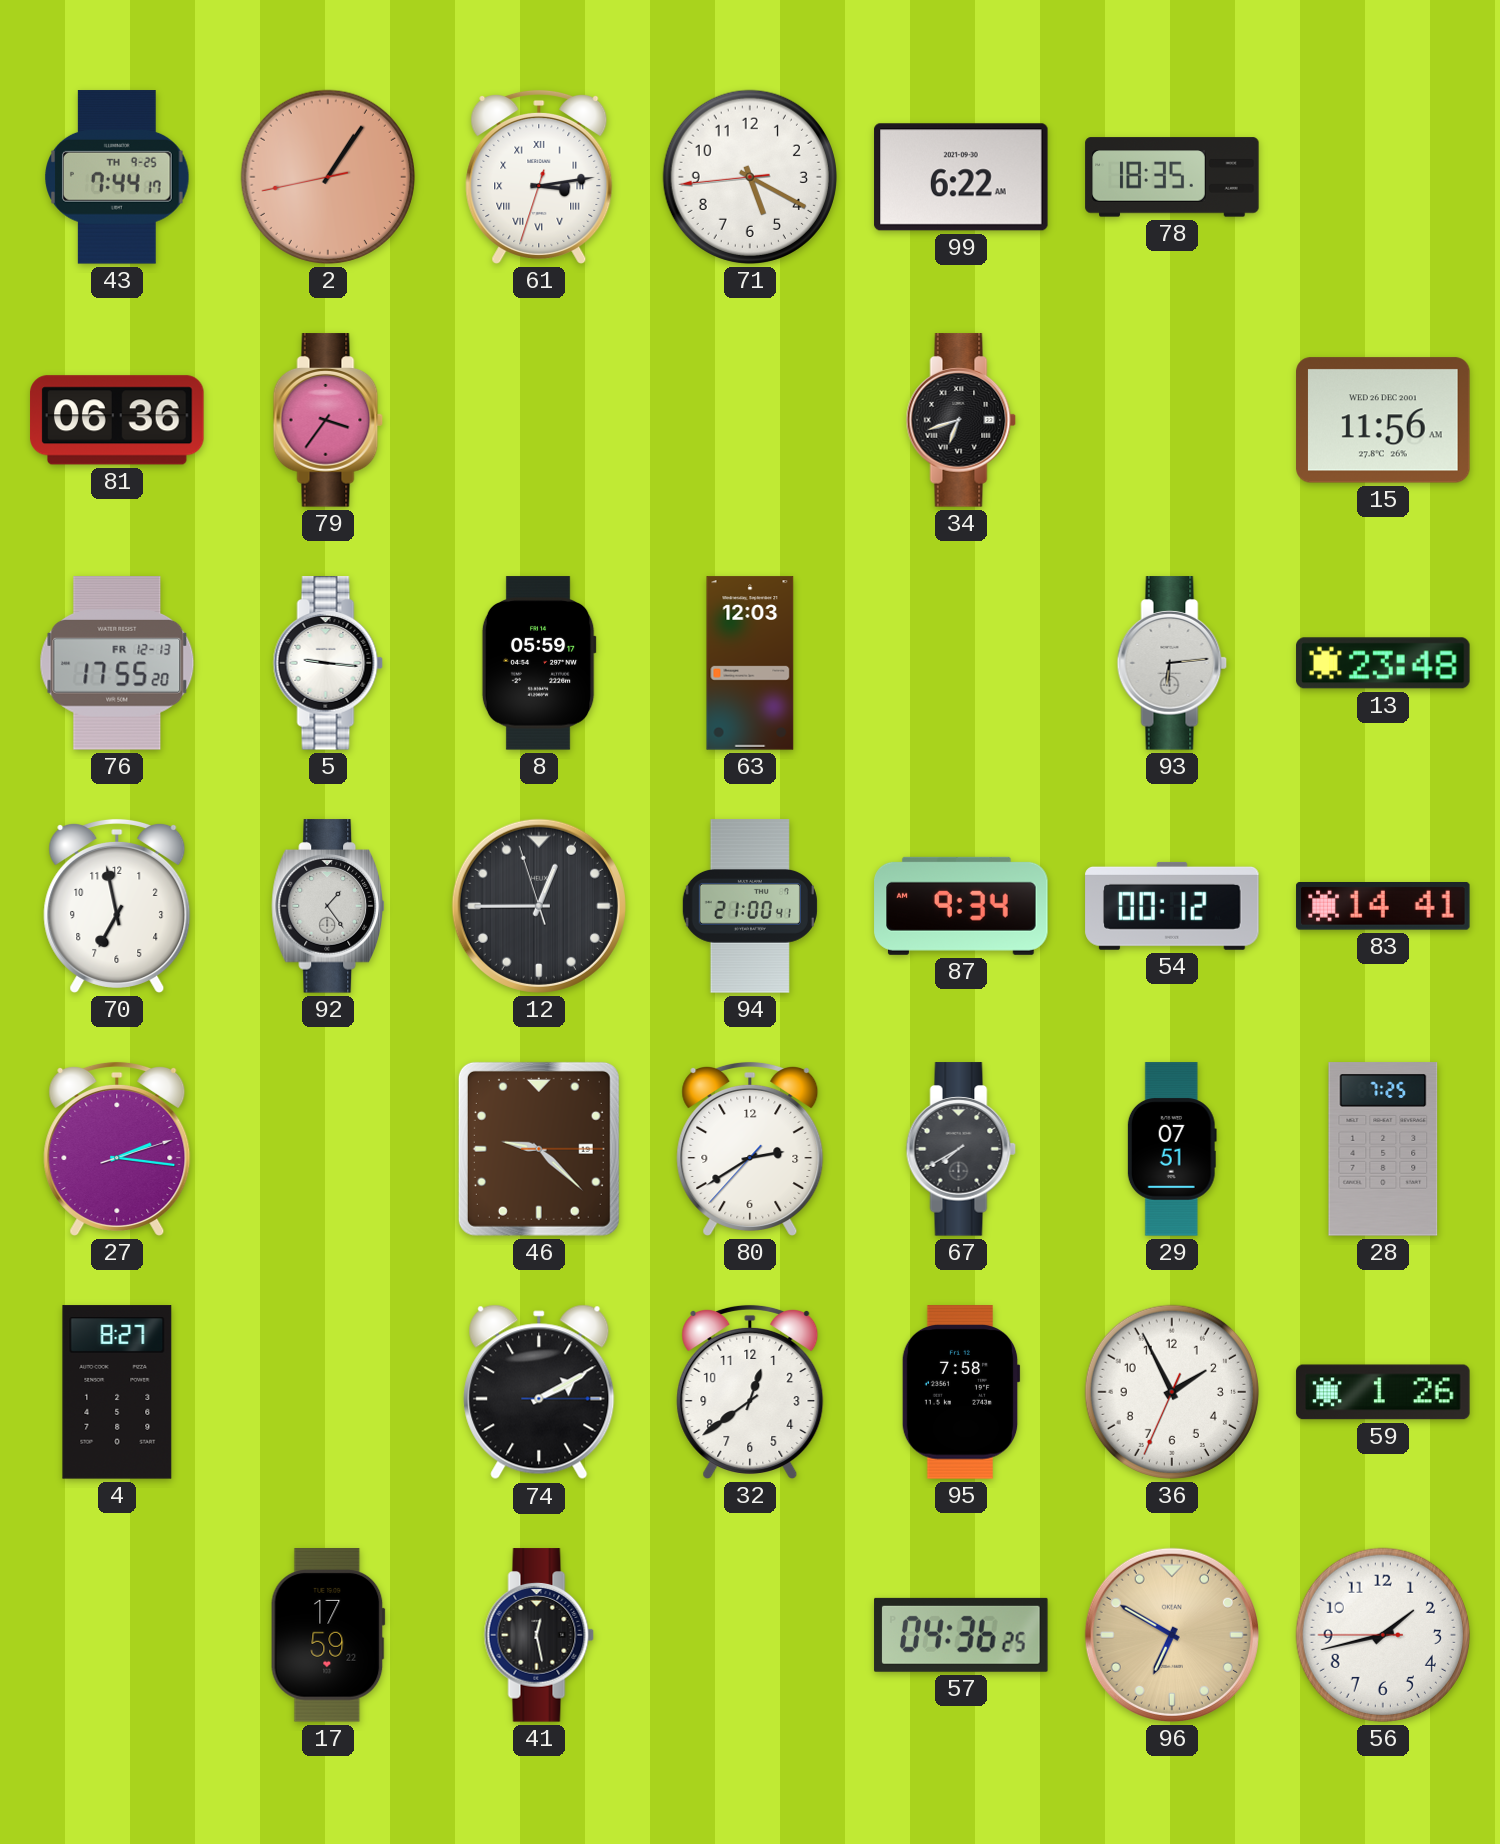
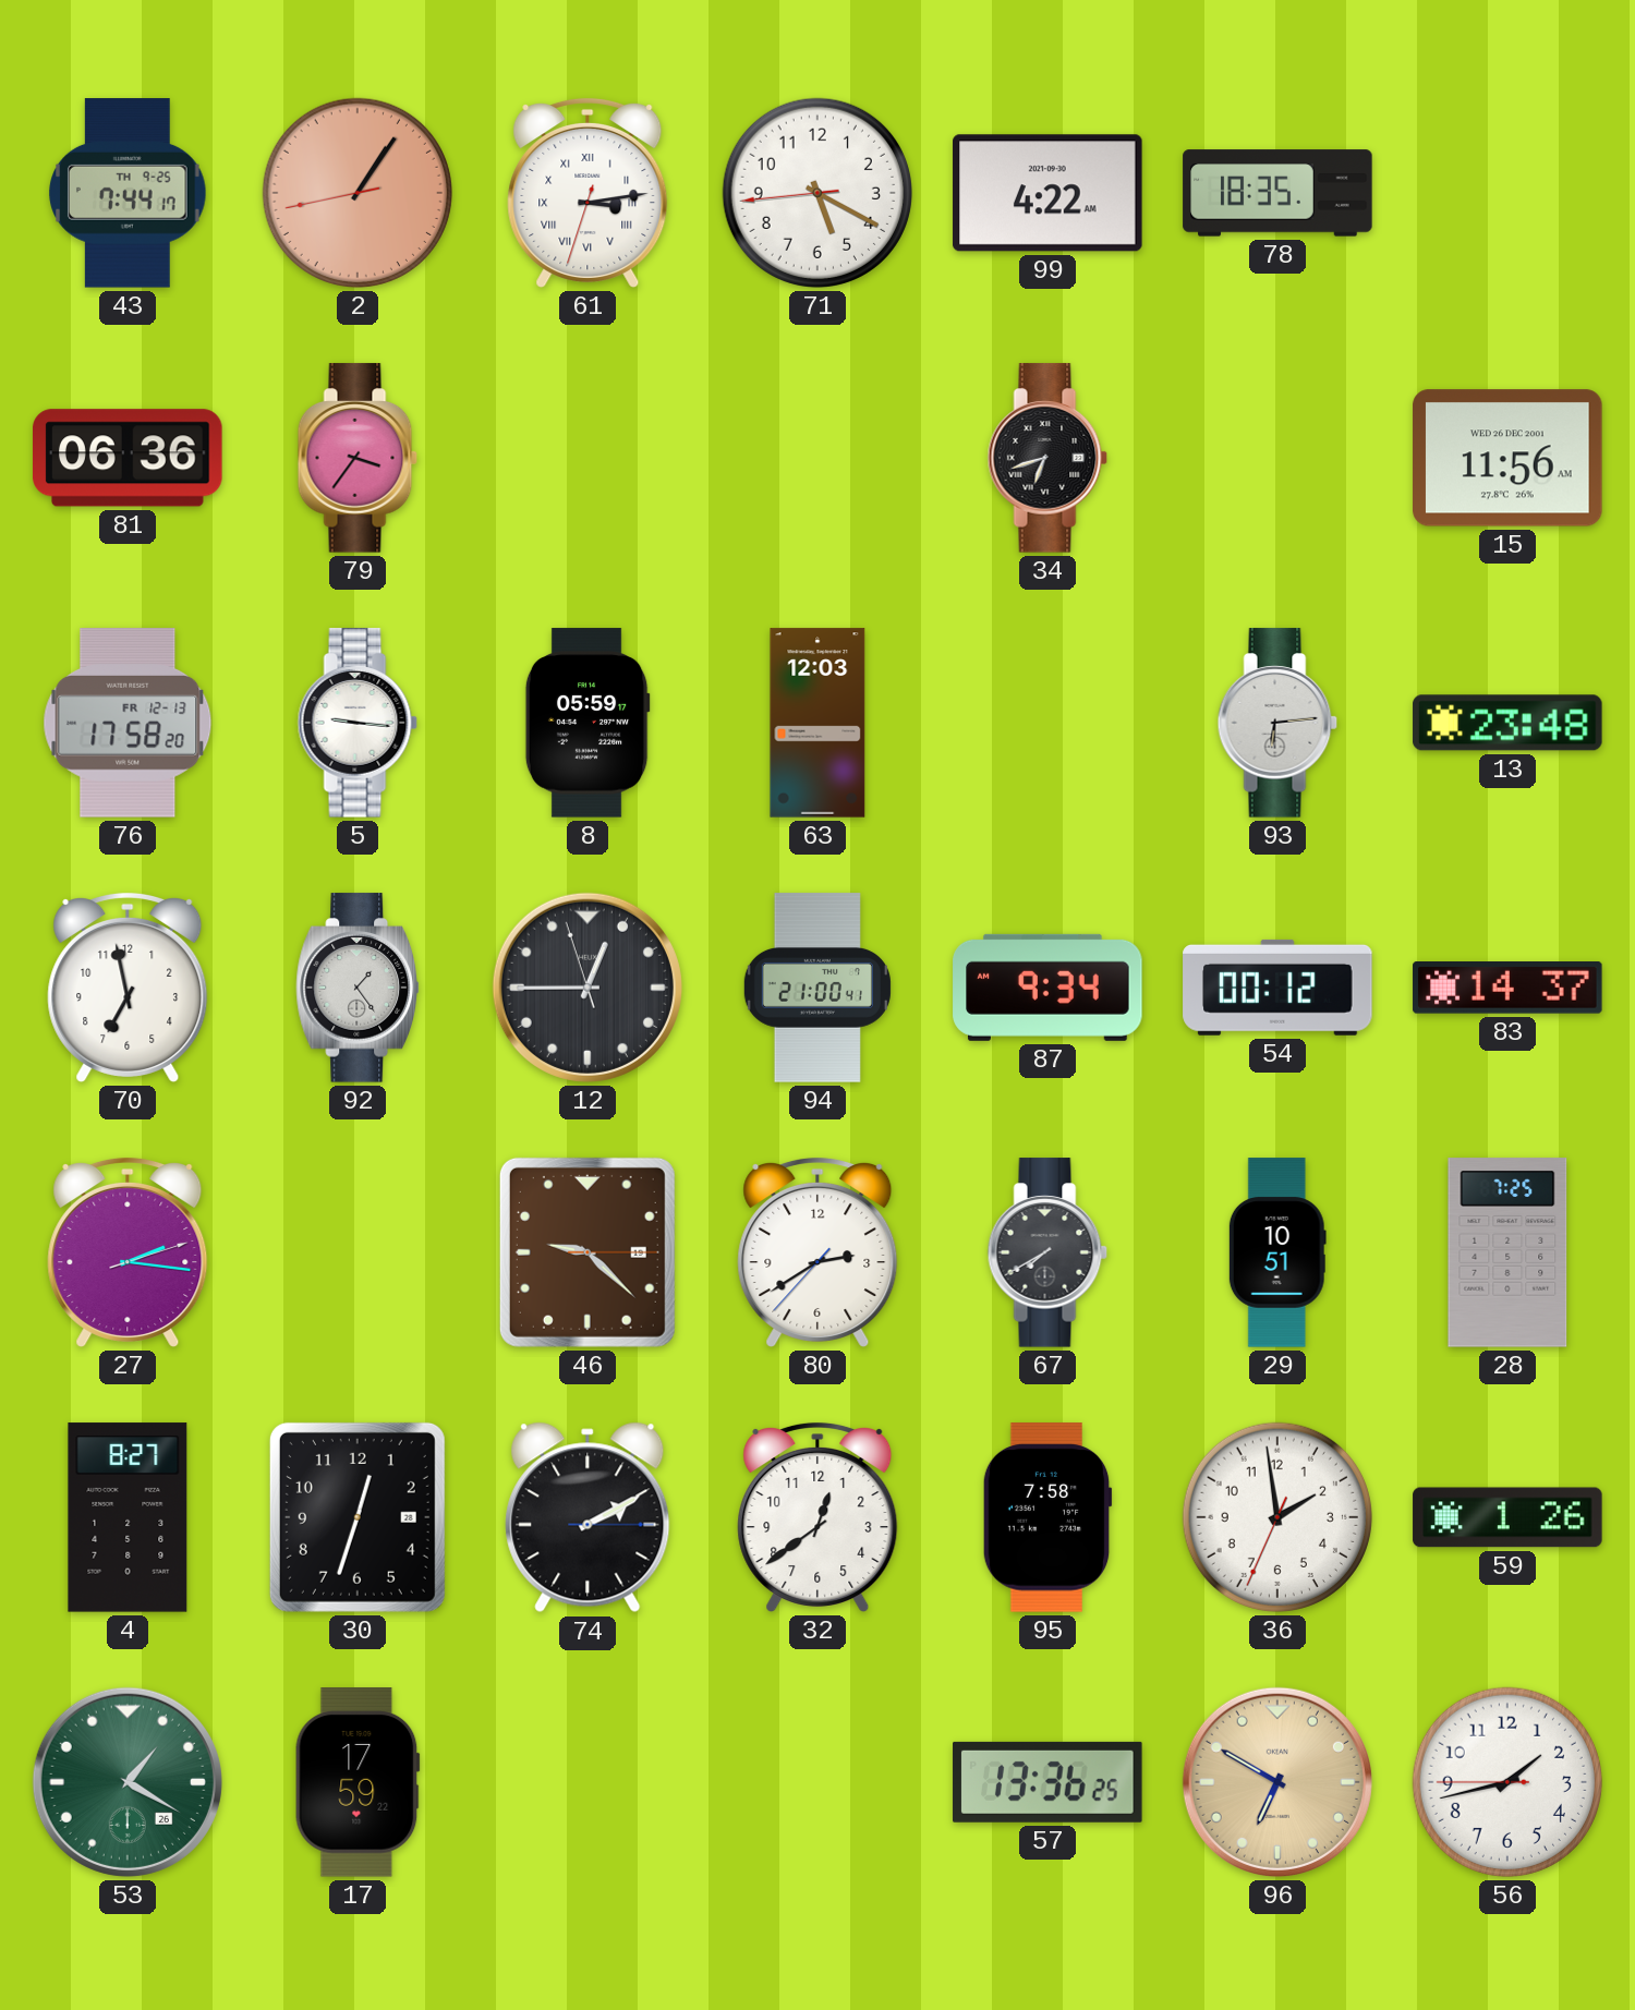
99: 6:22 -> 4:22
76: 17:55 -> 17:58
83: 14:41 -> 14:37
29: 07:51 -> 10:51
30: none -> 12:33
36: 1:55 -> 1:58
53: none -> 1:20
41: 12:28 -> none
57: 04:36 -> 13:36
